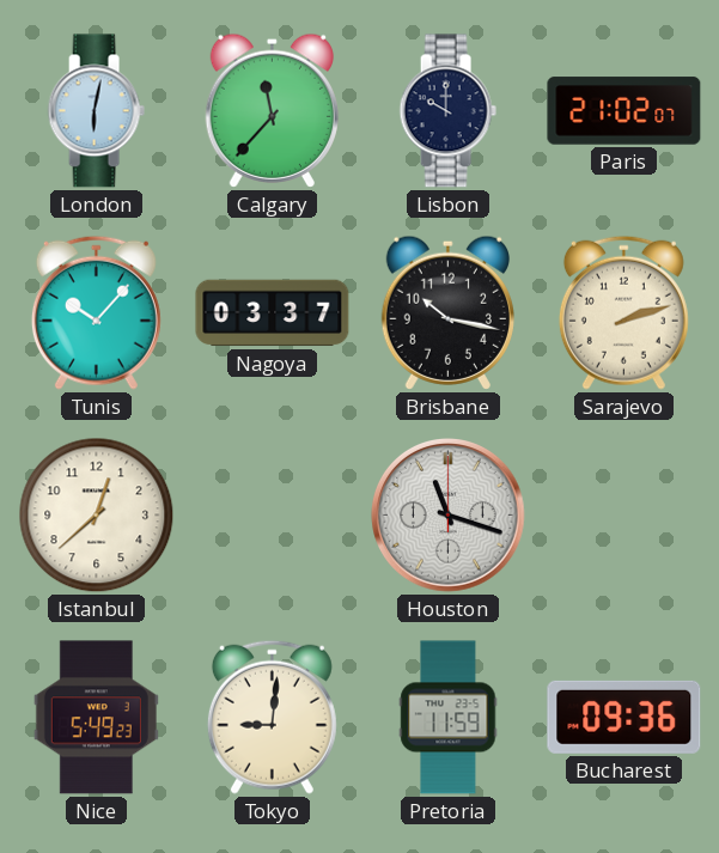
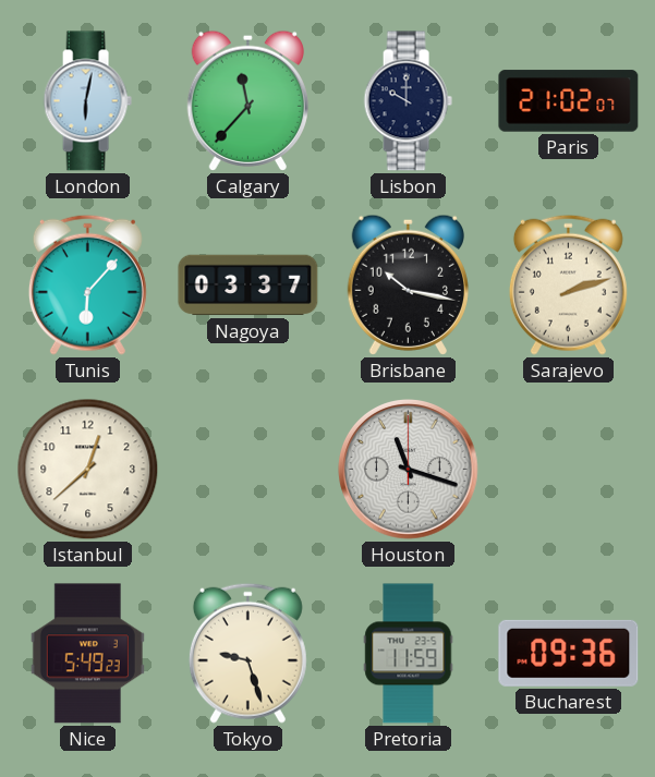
Tunis: 10:07 -> 6:07
Tokyo: 9:01 -> 9:27
